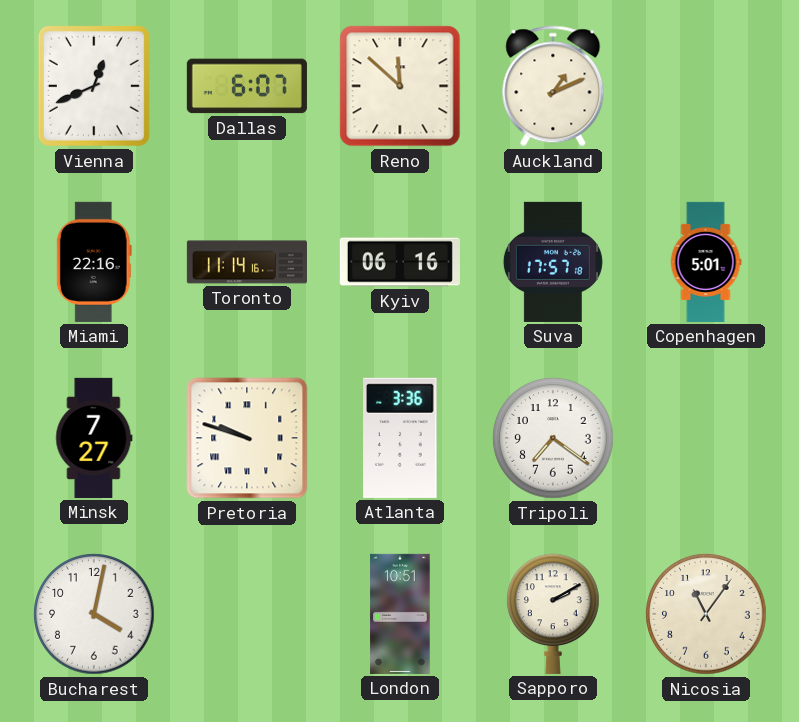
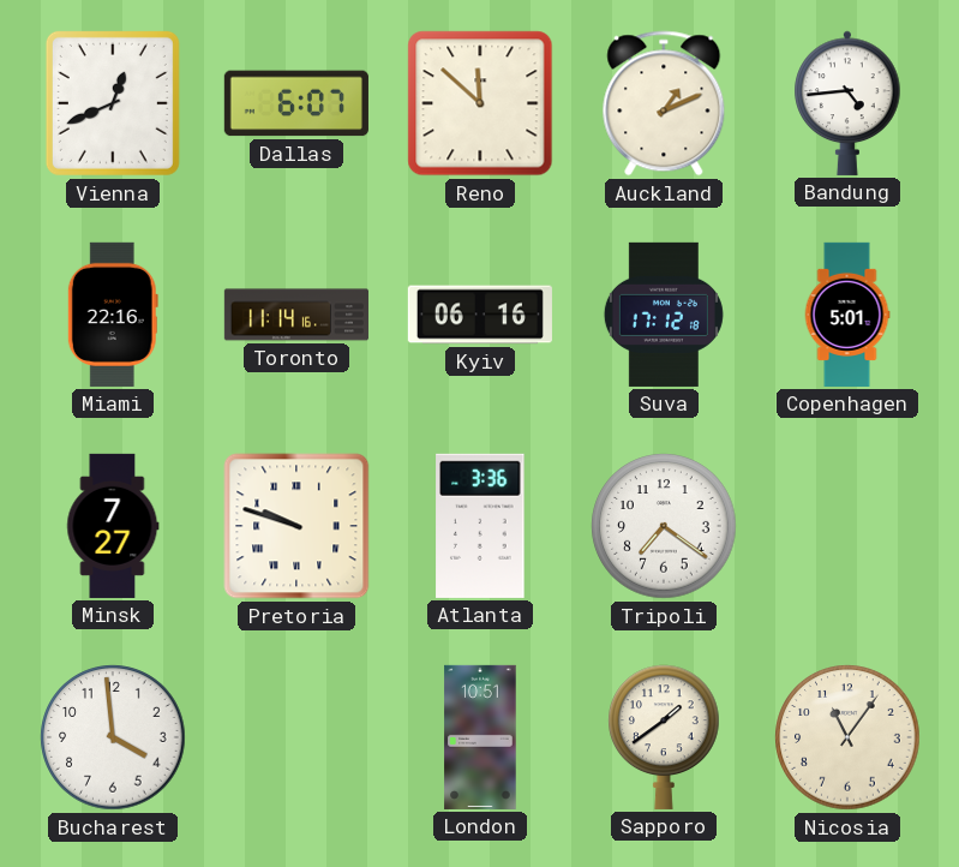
Bandung: none -> 4:44
Suva: 17:57 -> 17:12
Bucharest: 4:02 -> 3:59
Sapporo: 2:10 -> 1:39
